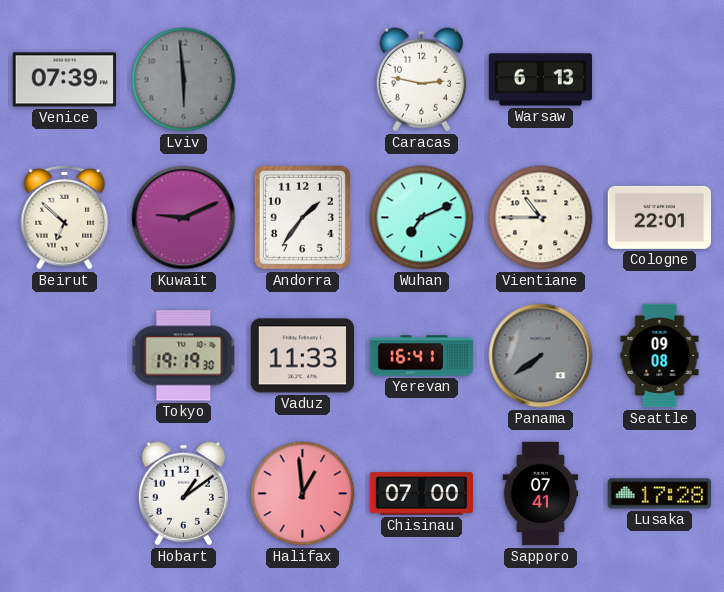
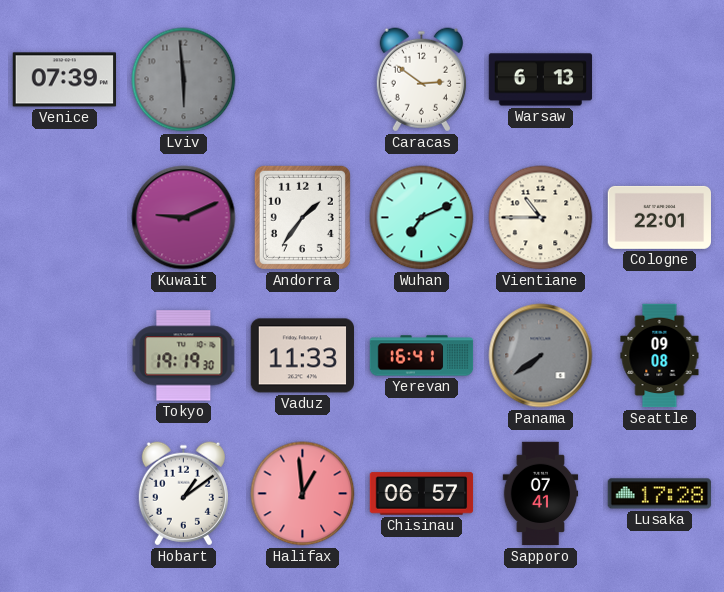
Caracas: 2:47 -> 2:51
Beirut: 6:52 -> none
Chisinau: 07:00 -> 06:57
